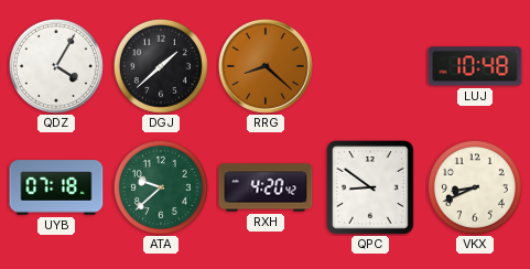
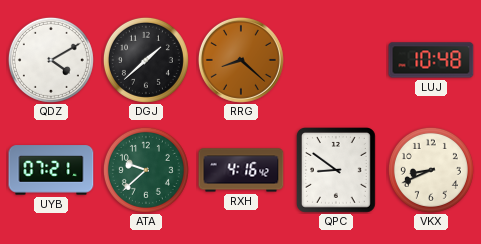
QDZ: 4:05 -> 4:10
UYB: 07:18 -> 07:21
RXH: 4:20 -> 4:16
